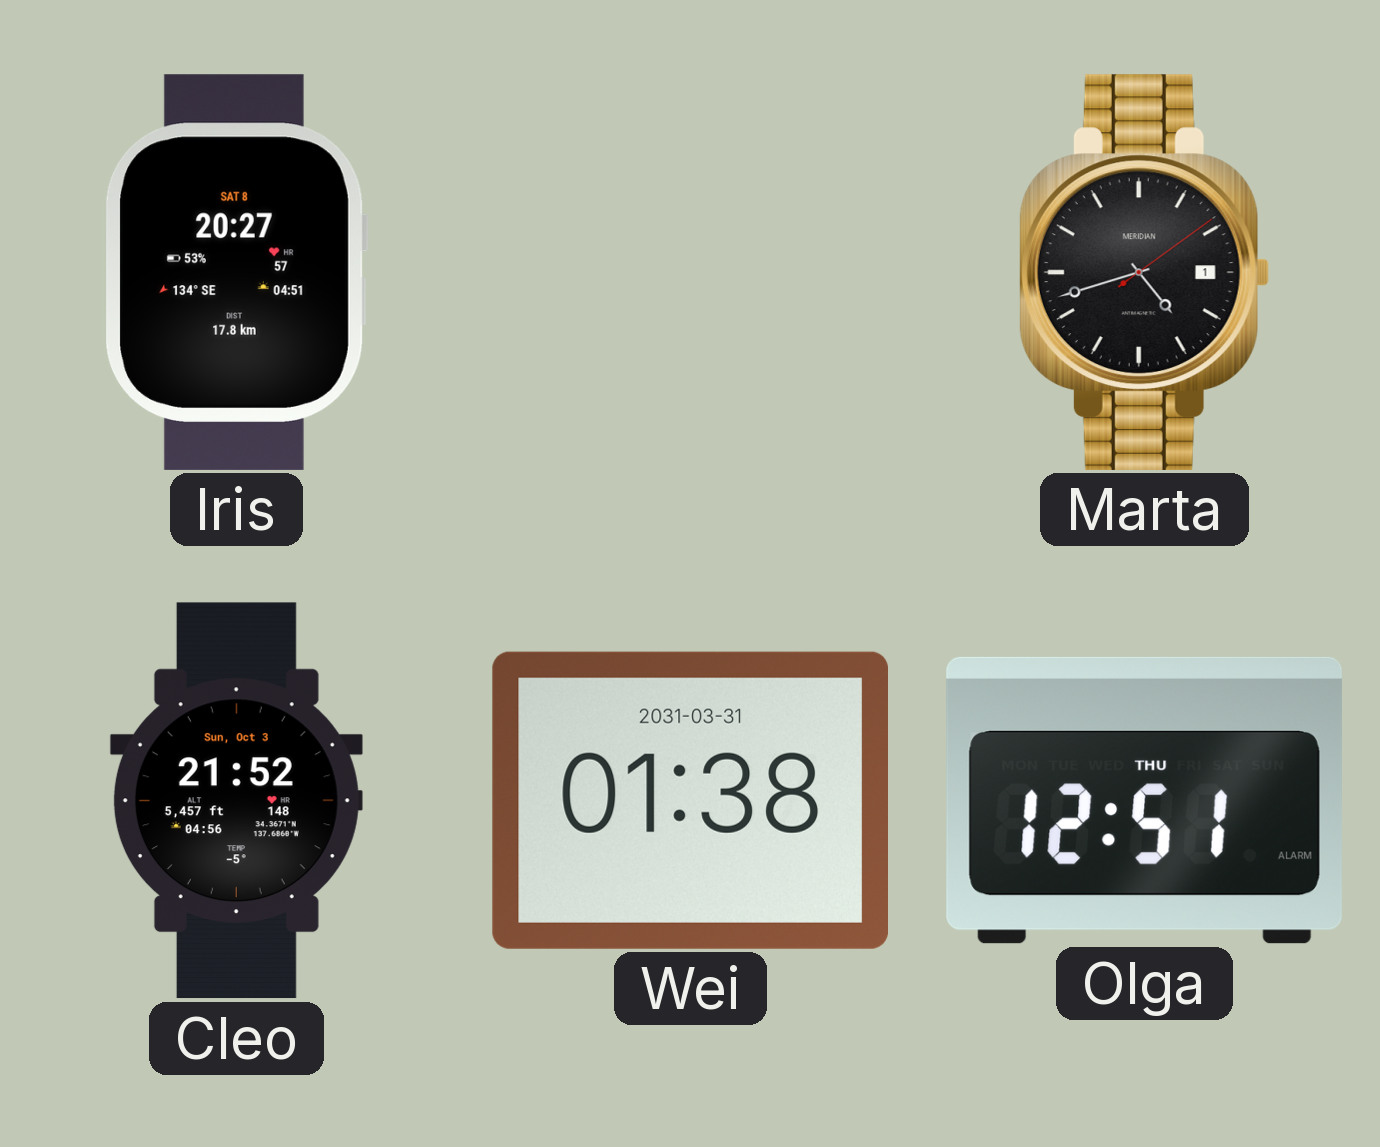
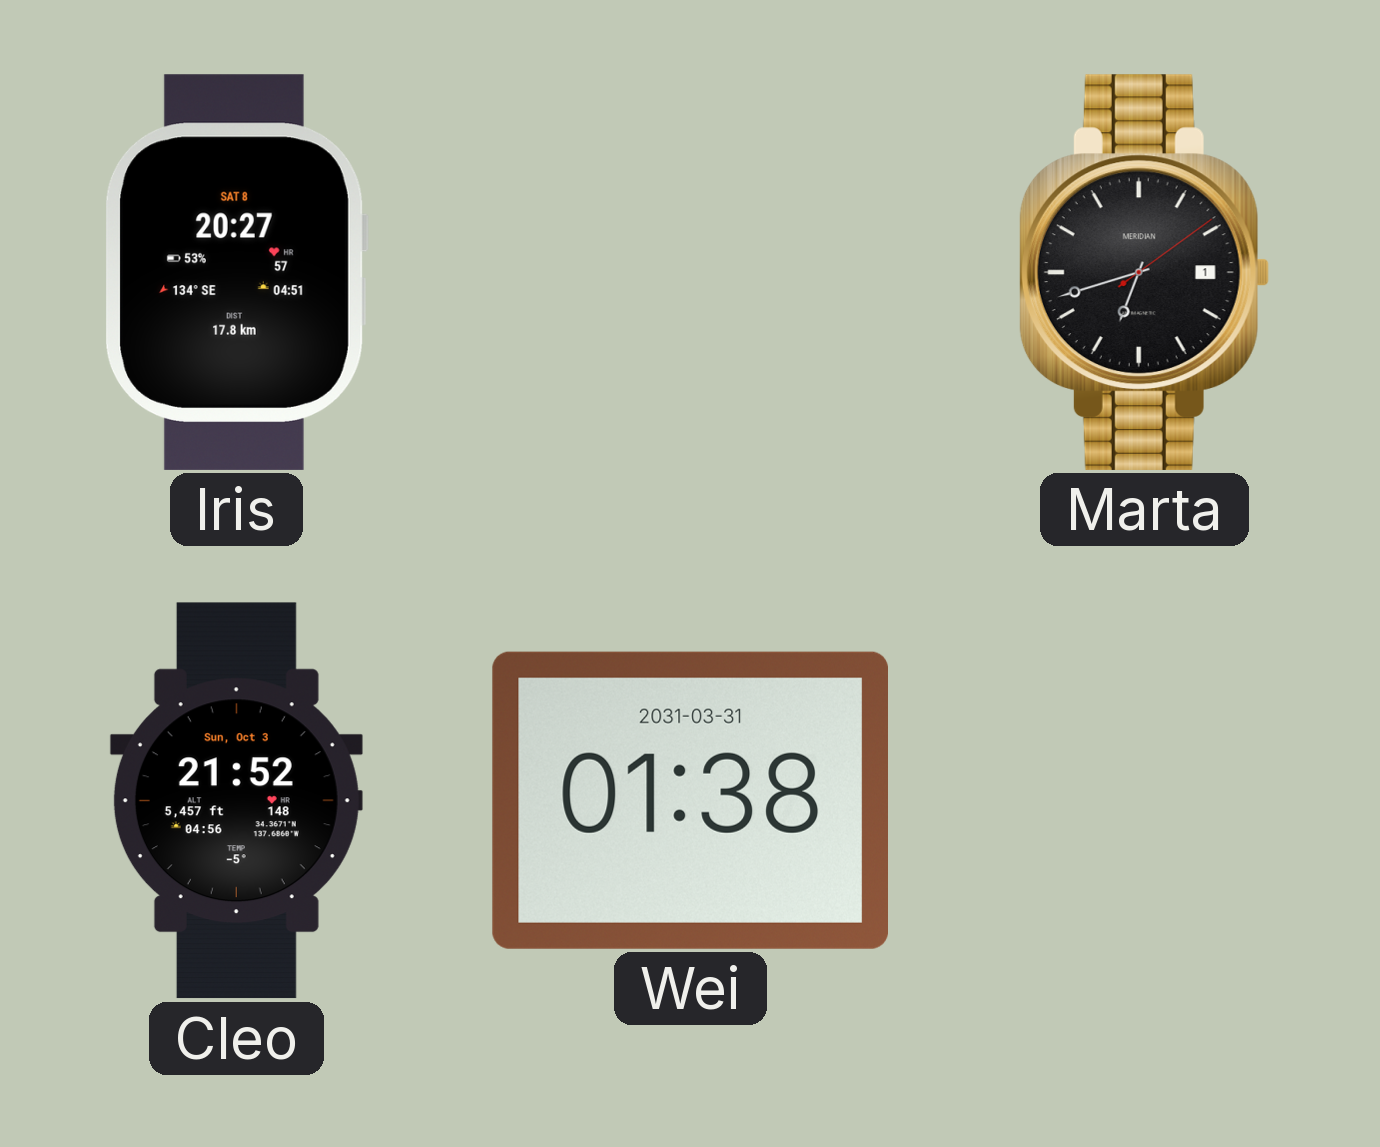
Marta: 4:42 -> 6:42
Olga: 12:51 -> none
